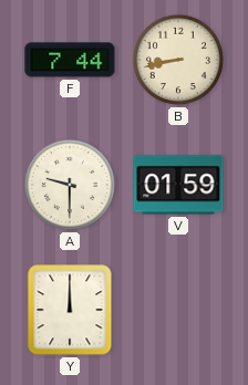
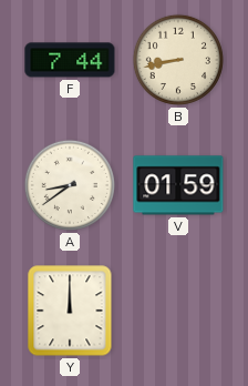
A: 9:30 -> 8:39
